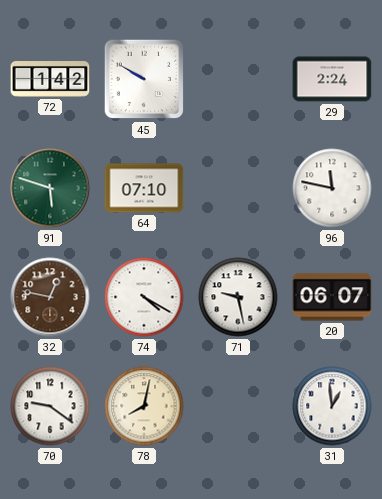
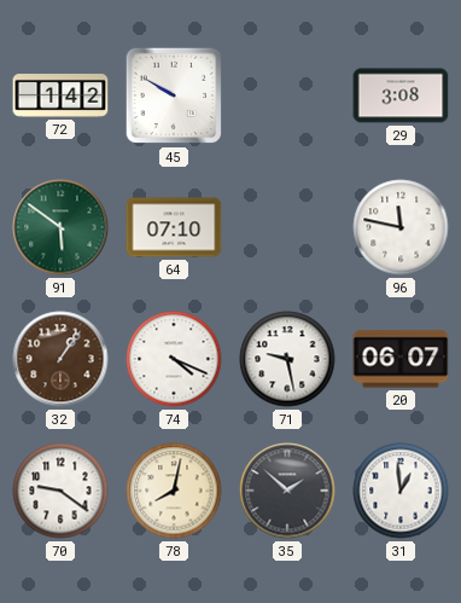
29: 2:24 -> 3:08
91: 5:48 -> 5:51
32: 12:47 -> 1:06
74: 4:20 -> 4:19
35: none -> 1:52
